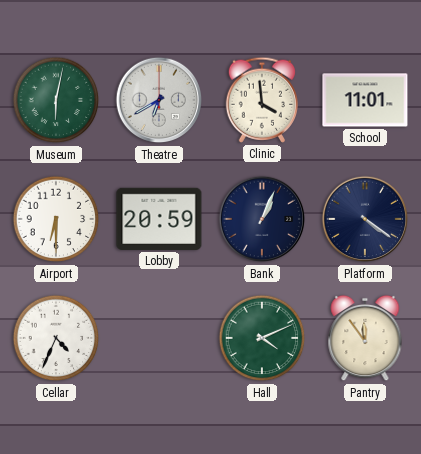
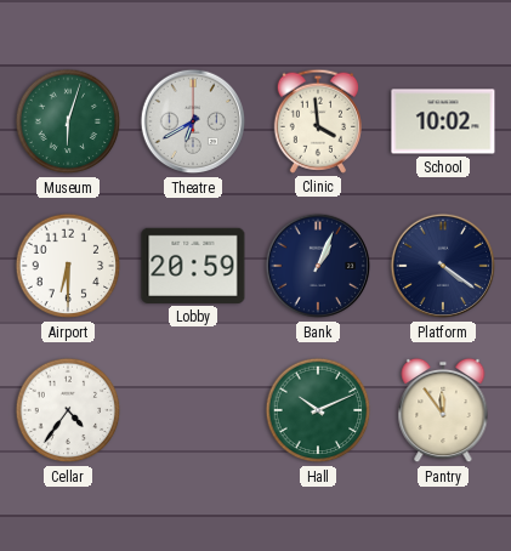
Museum: 6:02 -> 6:03
School: 11:01 -> 10:02
Cellar: 4:34 -> 4:36
Hall: 4:11 -> 10:11
